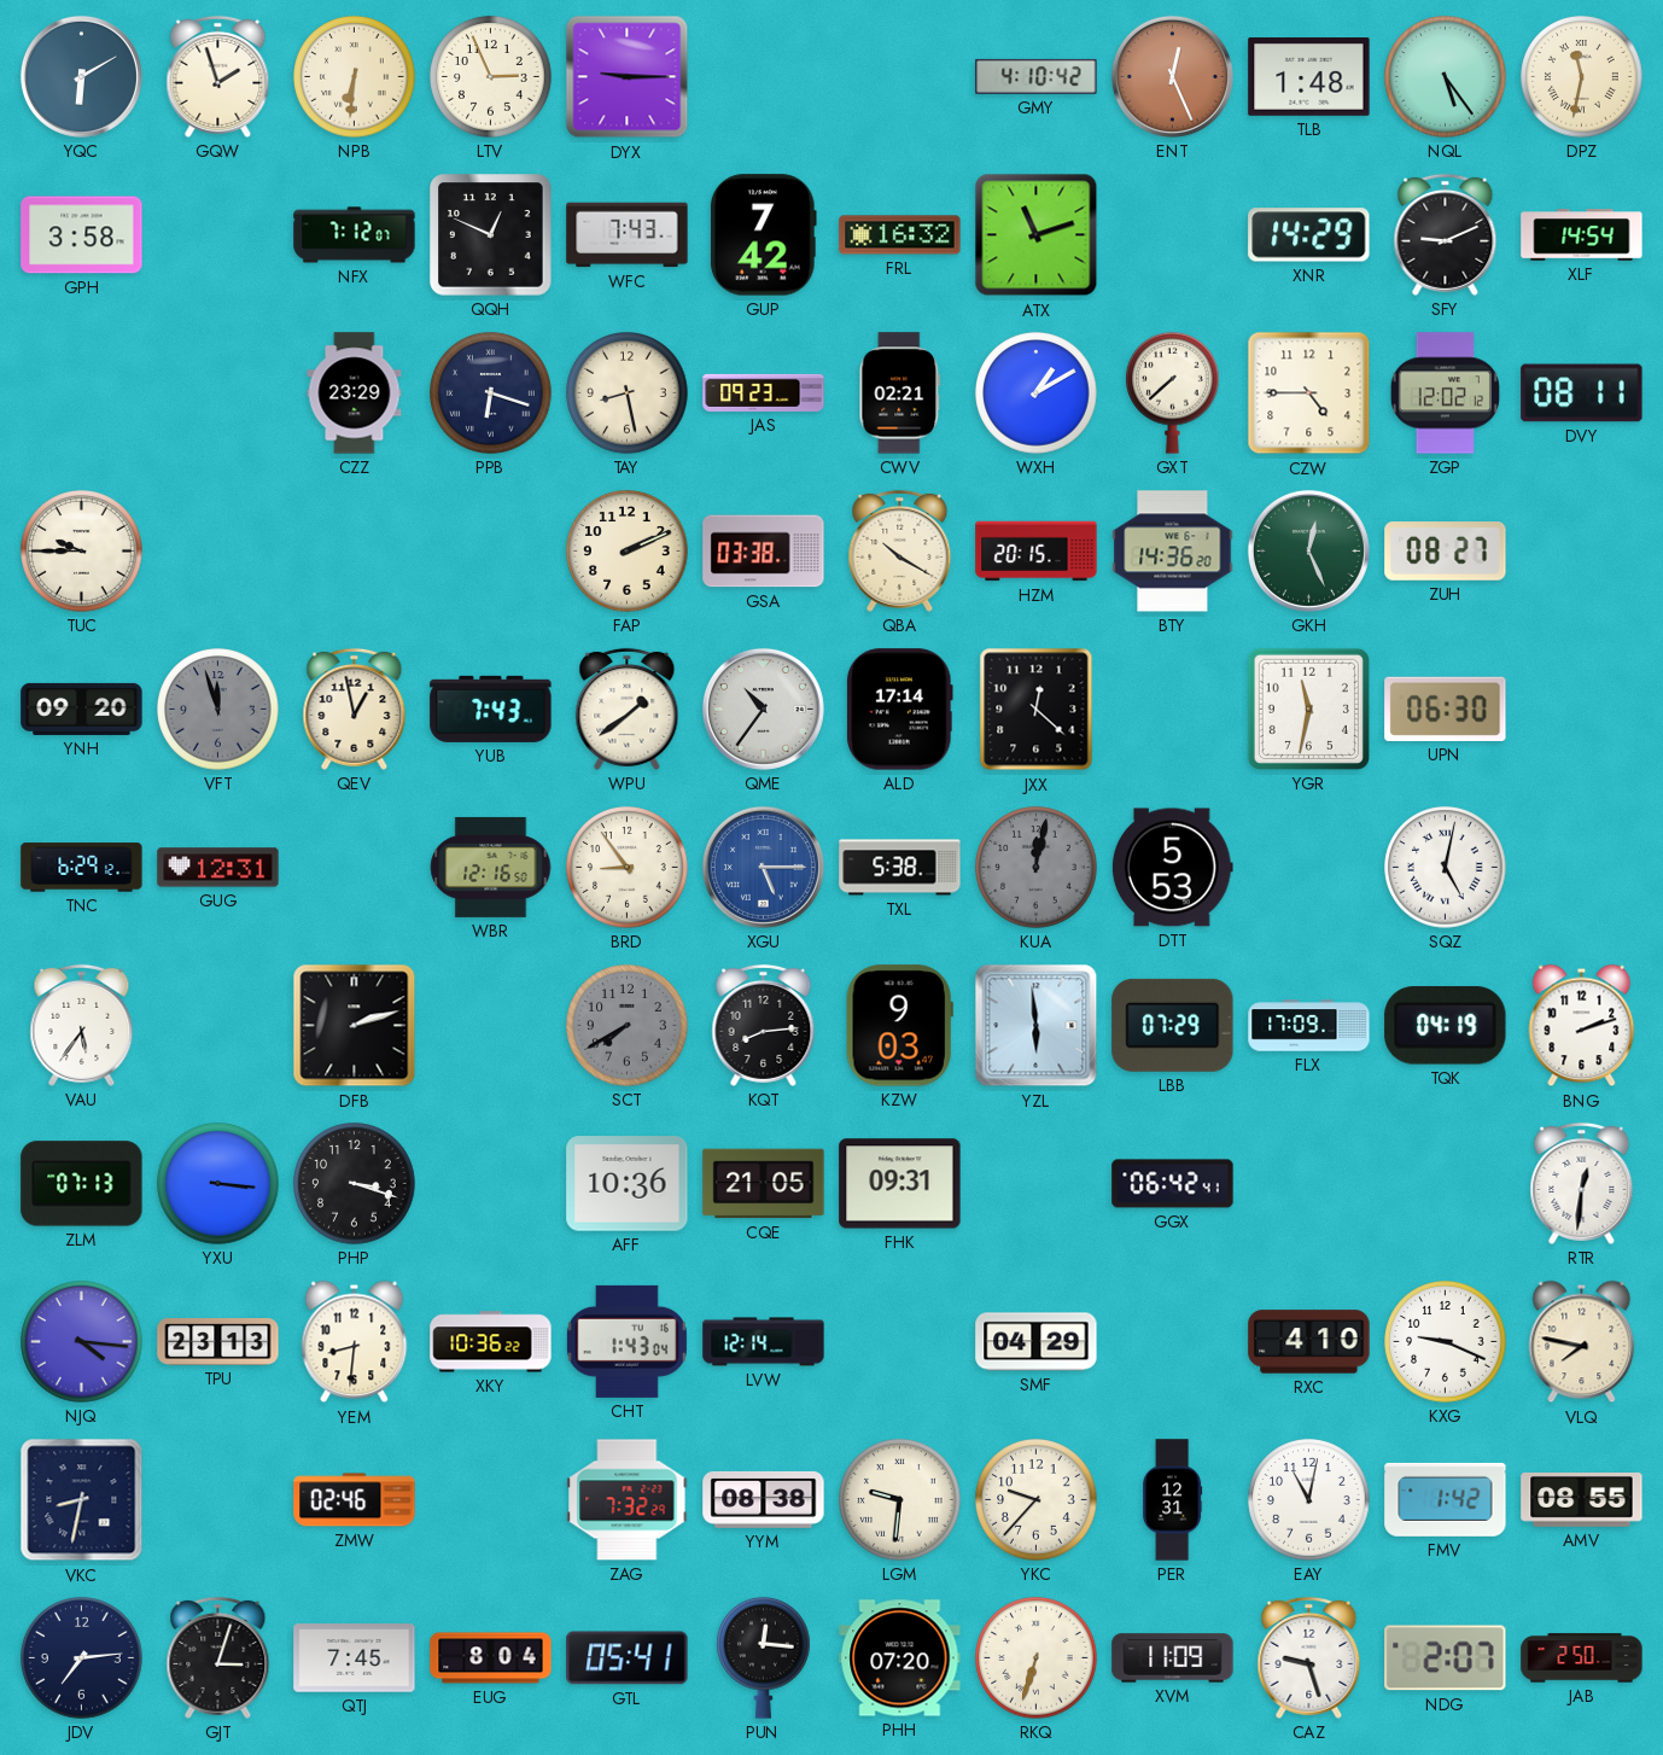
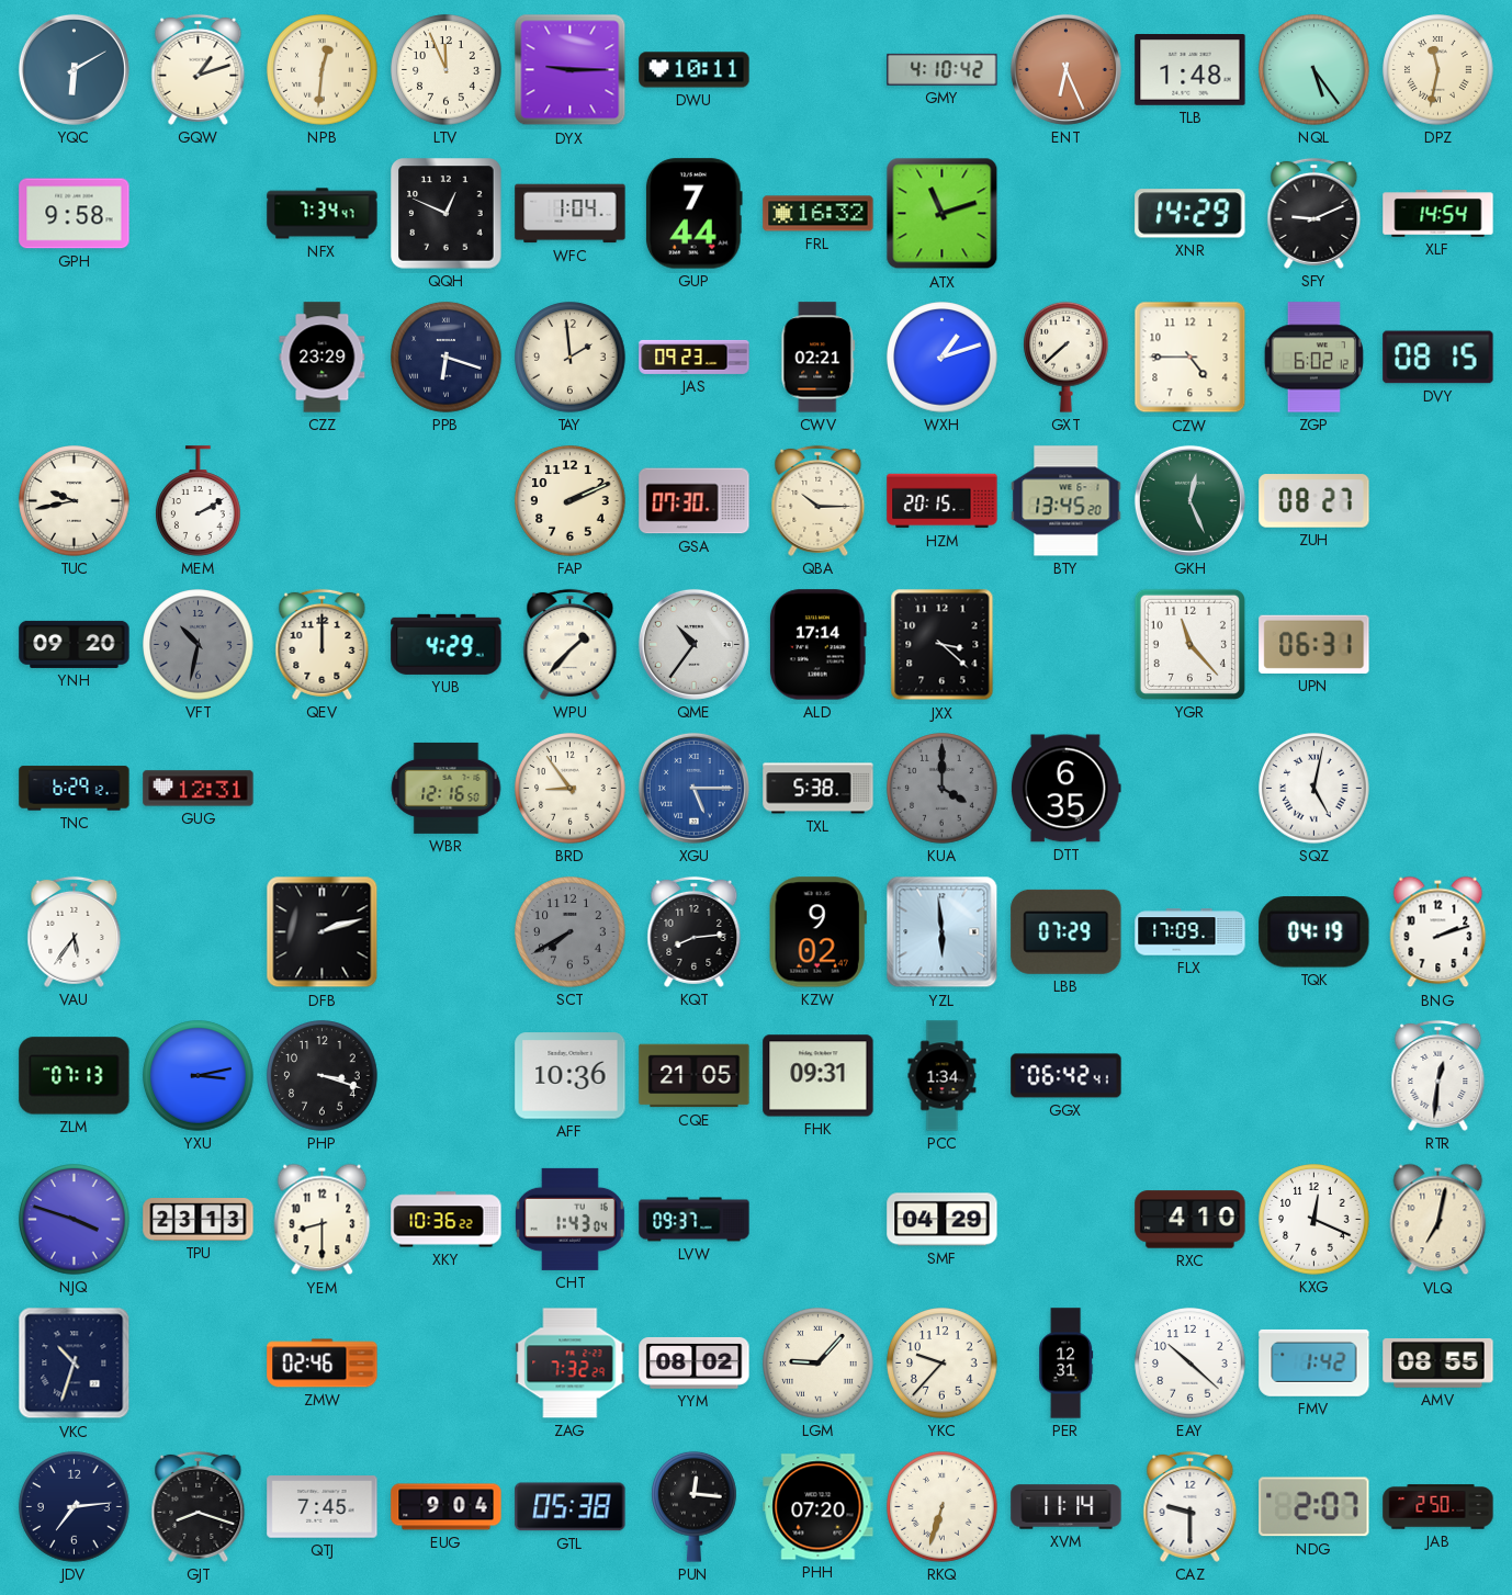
GQW: 1:57 -> 1:12
NPB: 6:31 -> 12:31
LTV: 2:56 -> 11:56
DWU: none -> 10:11
ENT: 12:26 -> 6:26
GPH: 3:58 -> 9:58
NFX: 7:12 -> 7:34
WFC: 7:43 -> 1:04
GUP: 7:42 -> 7:44
TAY: 8:28 -> 1:59
WXH: 1:10 -> 1:12
ZGP: 12:02 -> 6:02
DVY: 08:11 -> 08:15
TUC: 9:45 -> 9:43
MEM: none -> 2:10
GSA: 03:38 -> 07:30
QBA: 10:20 -> 10:15
BTY: 14:36 -> 13:45
VFT: 11:57 -> 10:32
QEV: 12:58 -> 12:00
YUB: 7:43 -> 4:29
WPU: 1:39 -> 1:37
JXX: 12:22 -> 3:22
YGR: 11:32 -> 11:23
UPN: 06:30 -> 06:31
KUA: 12:02 -> 4:00
DTT: 5:53 -> 6:35
KZW: 9:03 -> 9:02
YXU: 3:16 -> 3:13
PCC: none -> 1:34
NJQ: 4:16 -> 3:48
YEM: 8:31 -> 8:30
LVW: 12:14 -> 09:37
KXG: 9:19 -> 12:19
VLQ: 7:47 -> 7:02
VKC: 8:32 -> 10:33
YYM: 08:38 -> 08:02
LGM: 9:31 -> 9:07
EAY: 11:02 -> 10:22
GJT: 3:03 -> 8:18
EUG: 8:04 -> 9:04
GTL: 05:41 -> 05:38
XVM: 11:09 -> 11:14
CAZ: 9:27 -> 9:30
